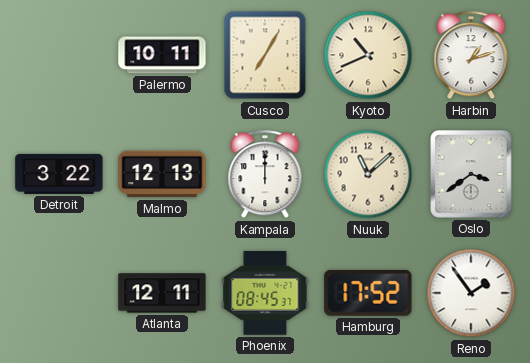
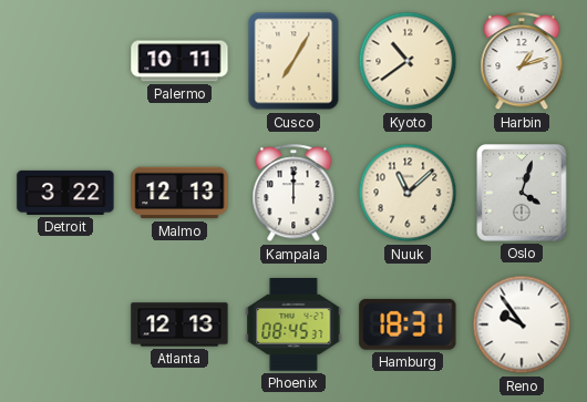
Kyoto: 10:41 -> 10:39
Oslo: 3:39 -> 4:03
Atlanta: 12:11 -> 12:13
Hamburg: 17:52 -> 18:31
Reno: 1:54 -> 9:54
